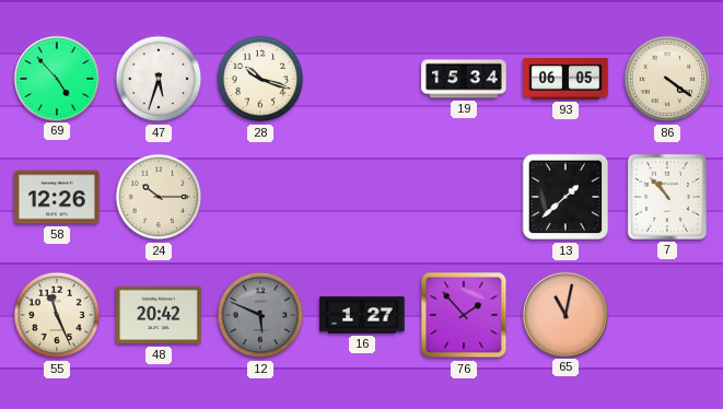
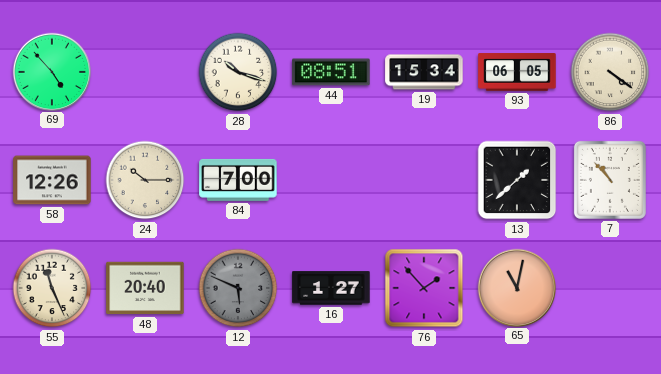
47: 5:33 -> none
44: none -> 08:51
84: none -> 7:00
48: 20:42 -> 20:40
